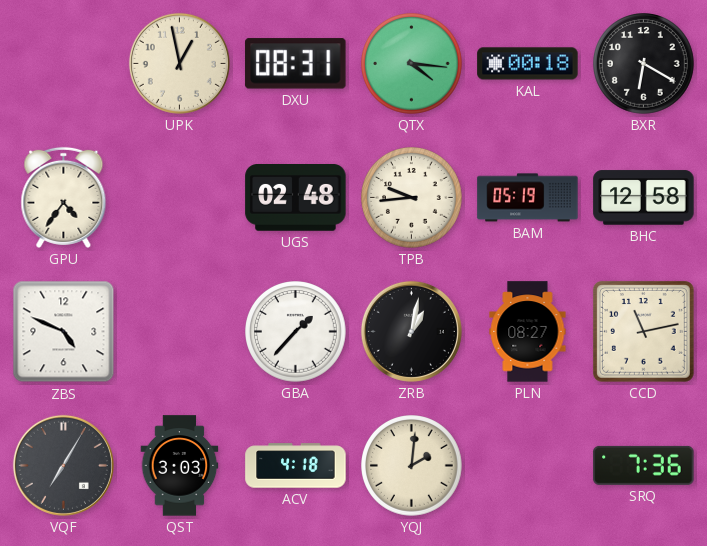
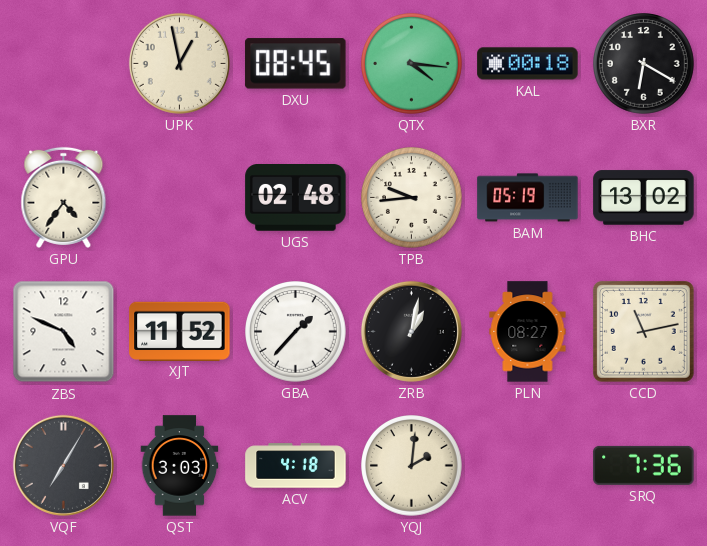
DXU: 08:31 -> 08:45
BHC: 12:58 -> 13:02
XJT: none -> 11:52
